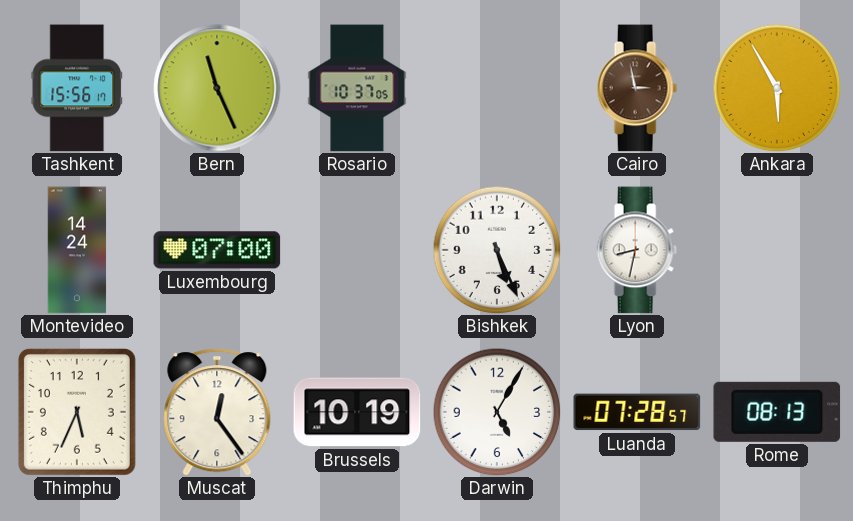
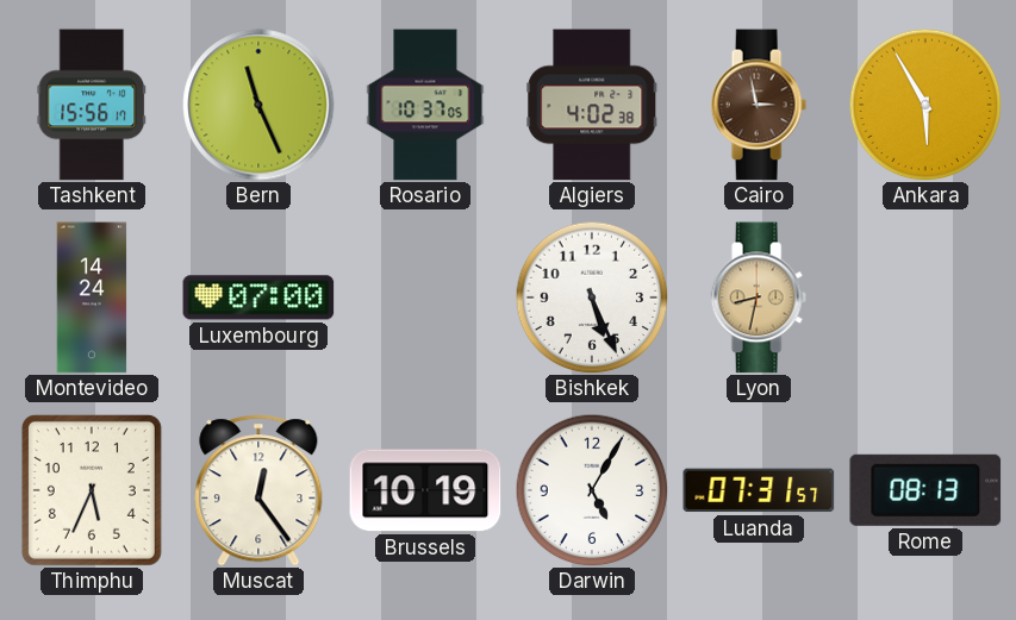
Algiers: none -> 4:02
Lyon dial: white -> champagne
Luanda: 07:28 -> 07:31
